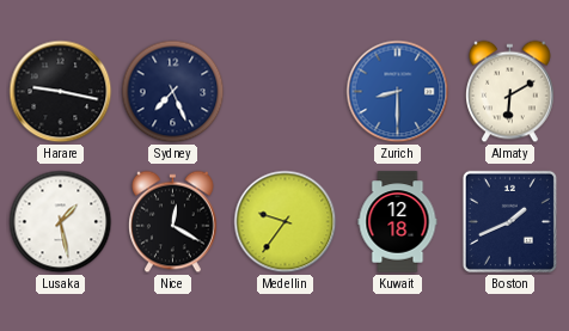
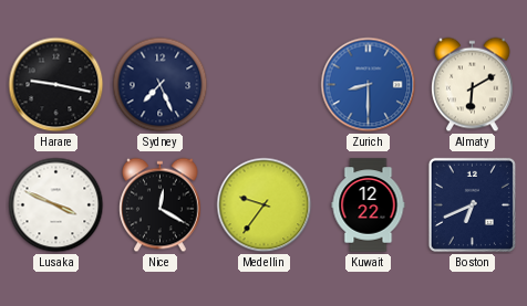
Lusaka: 1:28 -> 3:49
Kuwait: 12:18 -> 12:22
Boston: 1:41 -> 6:41
